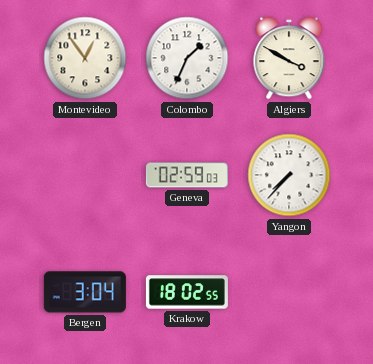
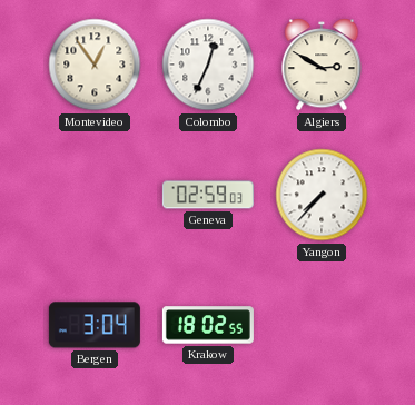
Colombo: 1:34 -> 12:34
Algiers: 3:50 -> 2:50
